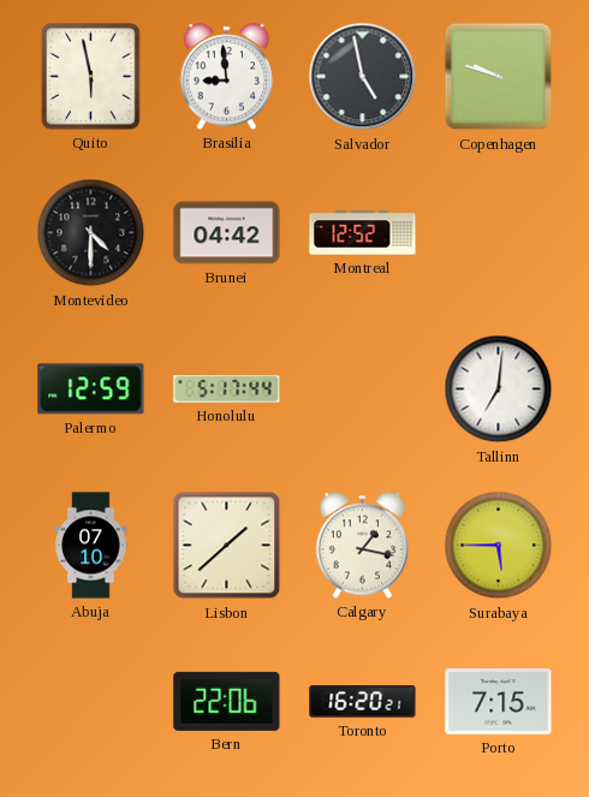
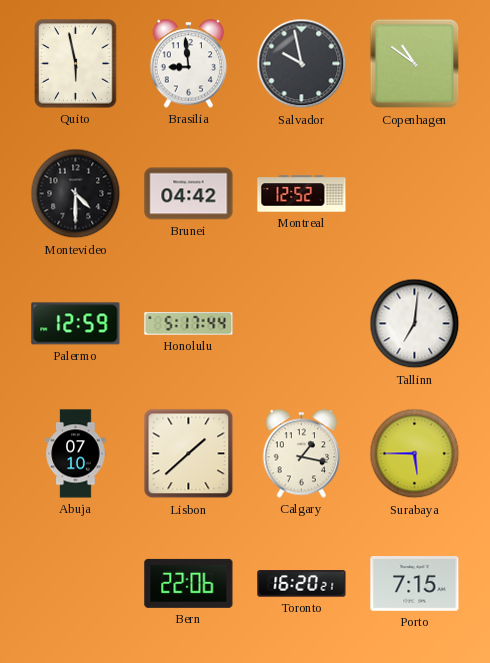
Salvador: 4:58 -> 9:58
Copenhagen: 9:48 -> 10:51
